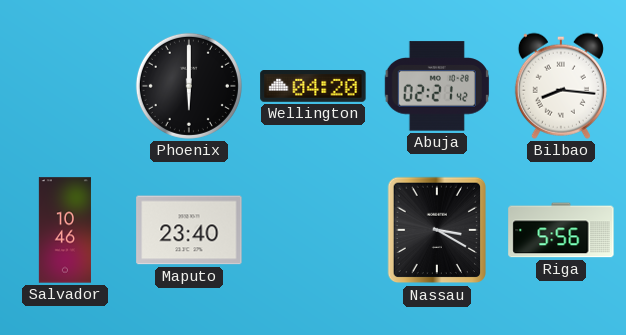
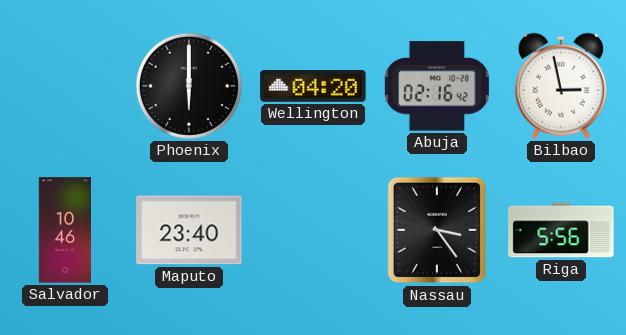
Abuja: 02:21 -> 02:16
Bilbao: 8:16 -> 2:58
Nassau: 3:20 -> 3:24
